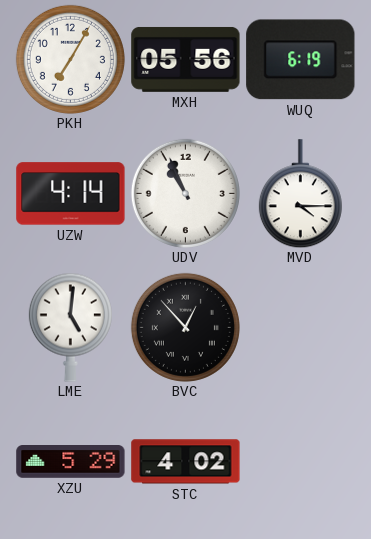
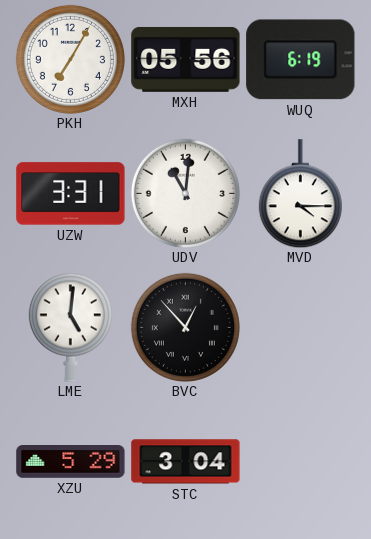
UZW: 4:14 -> 3:31
UDV: 10:56 -> 11:01
STC: 4:02 -> 3:04
